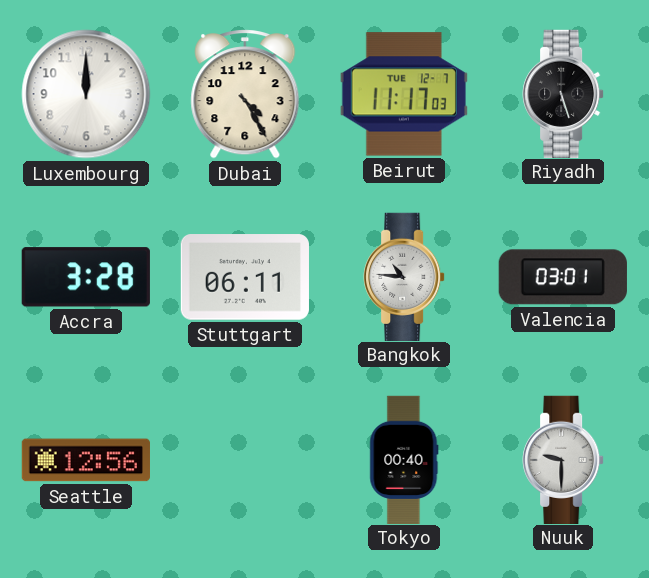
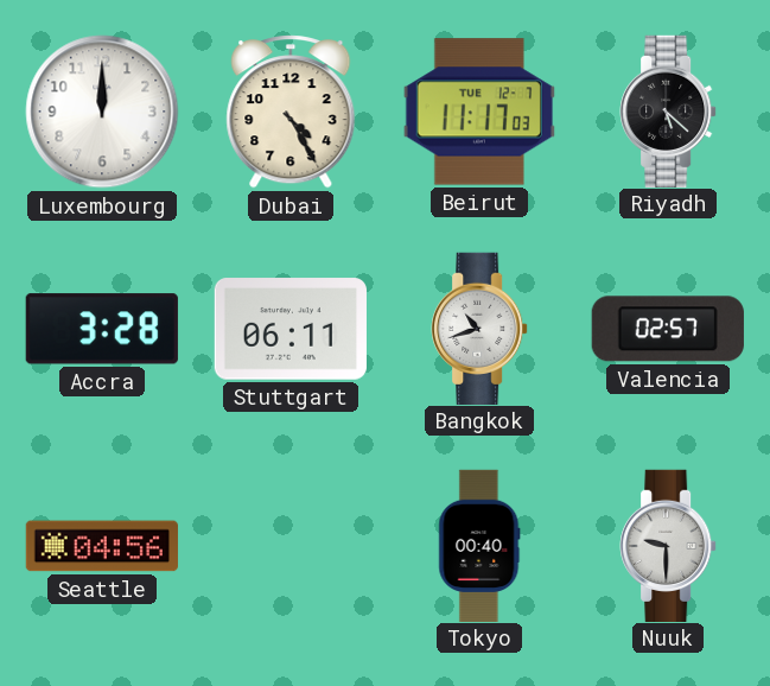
Riyadh: 5:27 -> 5:22
Bangkok: 10:46 -> 10:42
Valencia: 03:01 -> 02:57
Seattle: 12:56 -> 04:56
